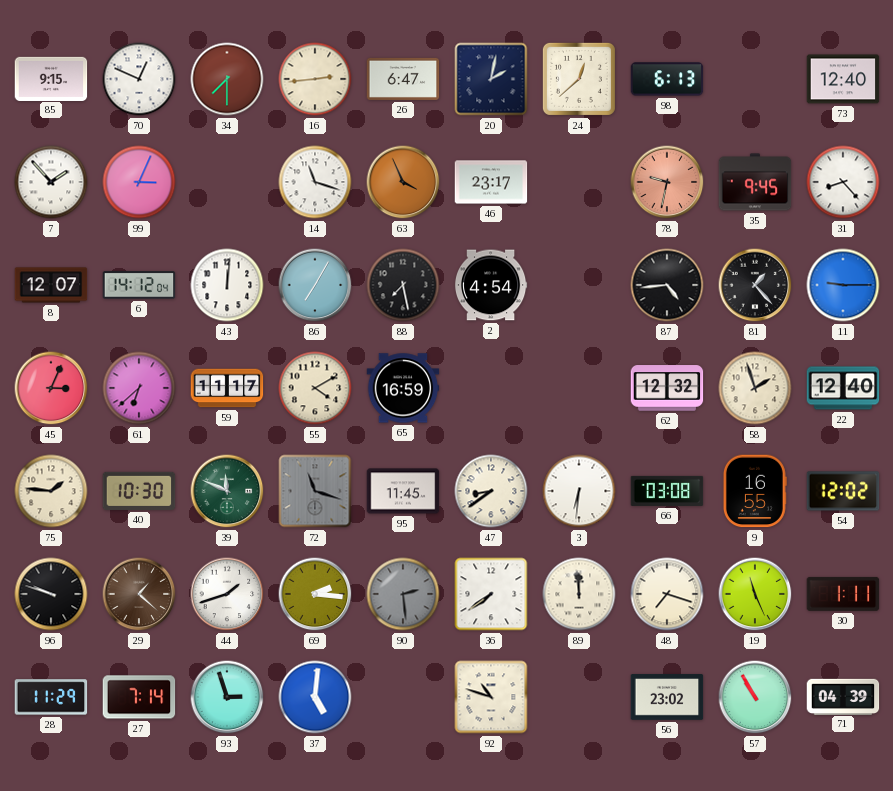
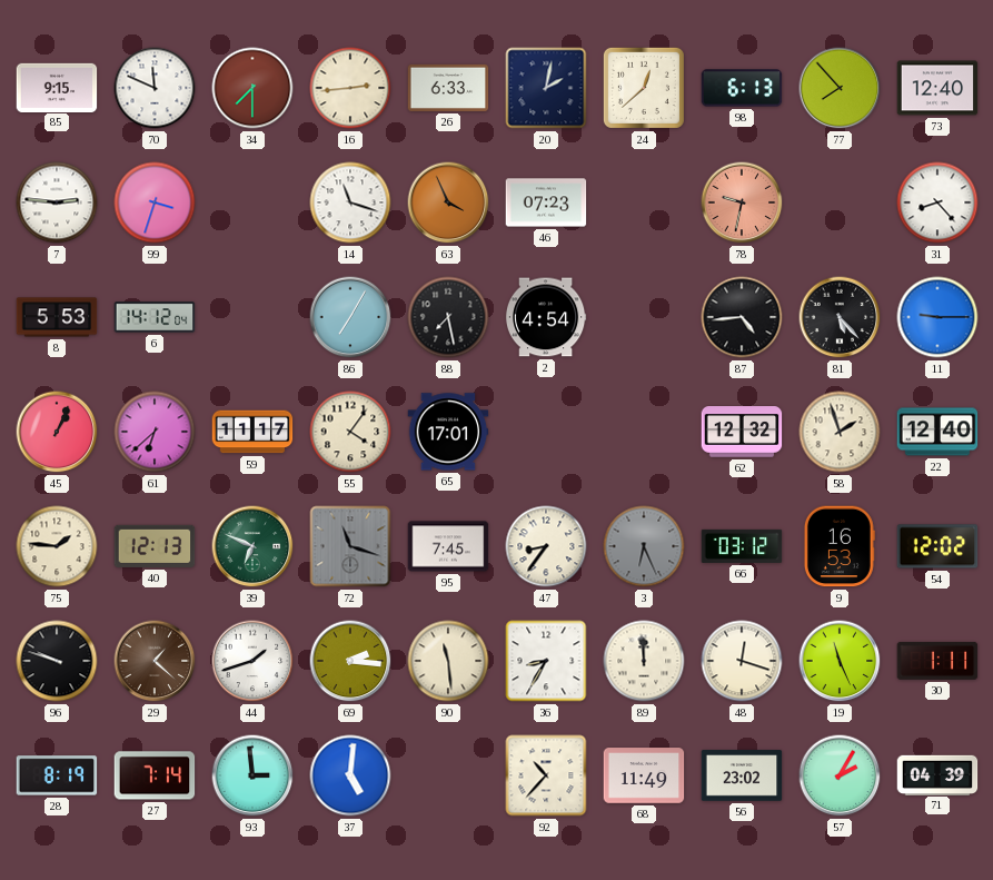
70: 12:49 -> 11:49
26: 6:47 -> 6:33
77: none -> 7:53
7: 1:53 -> 2:46
99: 3:04 -> 3:33
46: 23:17 -> 07:23
35: 9:45 -> none
8: 12:07 -> 5:53
43: 12:01 -> none
81: 1:23 -> 5:23
45: 3:04 -> 1:04
55: 4:10 -> 4:06
65: 16:59 -> 17:01
40: 10:30 -> 12:13
39: 11:49 -> 6:49
95: 11:45 -> 7:45
47: 8:39 -> 8:36
3: 6:31 -> 6:26
3 dial: white -> grey
66: 03:08 -> 03:12
9: 16:55 -> 16:53
90: 2:29 -> 11:29
90 dial: grey -> cream
36: 7:39 -> 8:35
48: 7:18 -> 12:18
28: 11:29 -> 8:19
93: 2:57 -> 2:59
92: 10:48 -> 10:37
68: none -> 11:49
57: 10:55 -> 2:05
